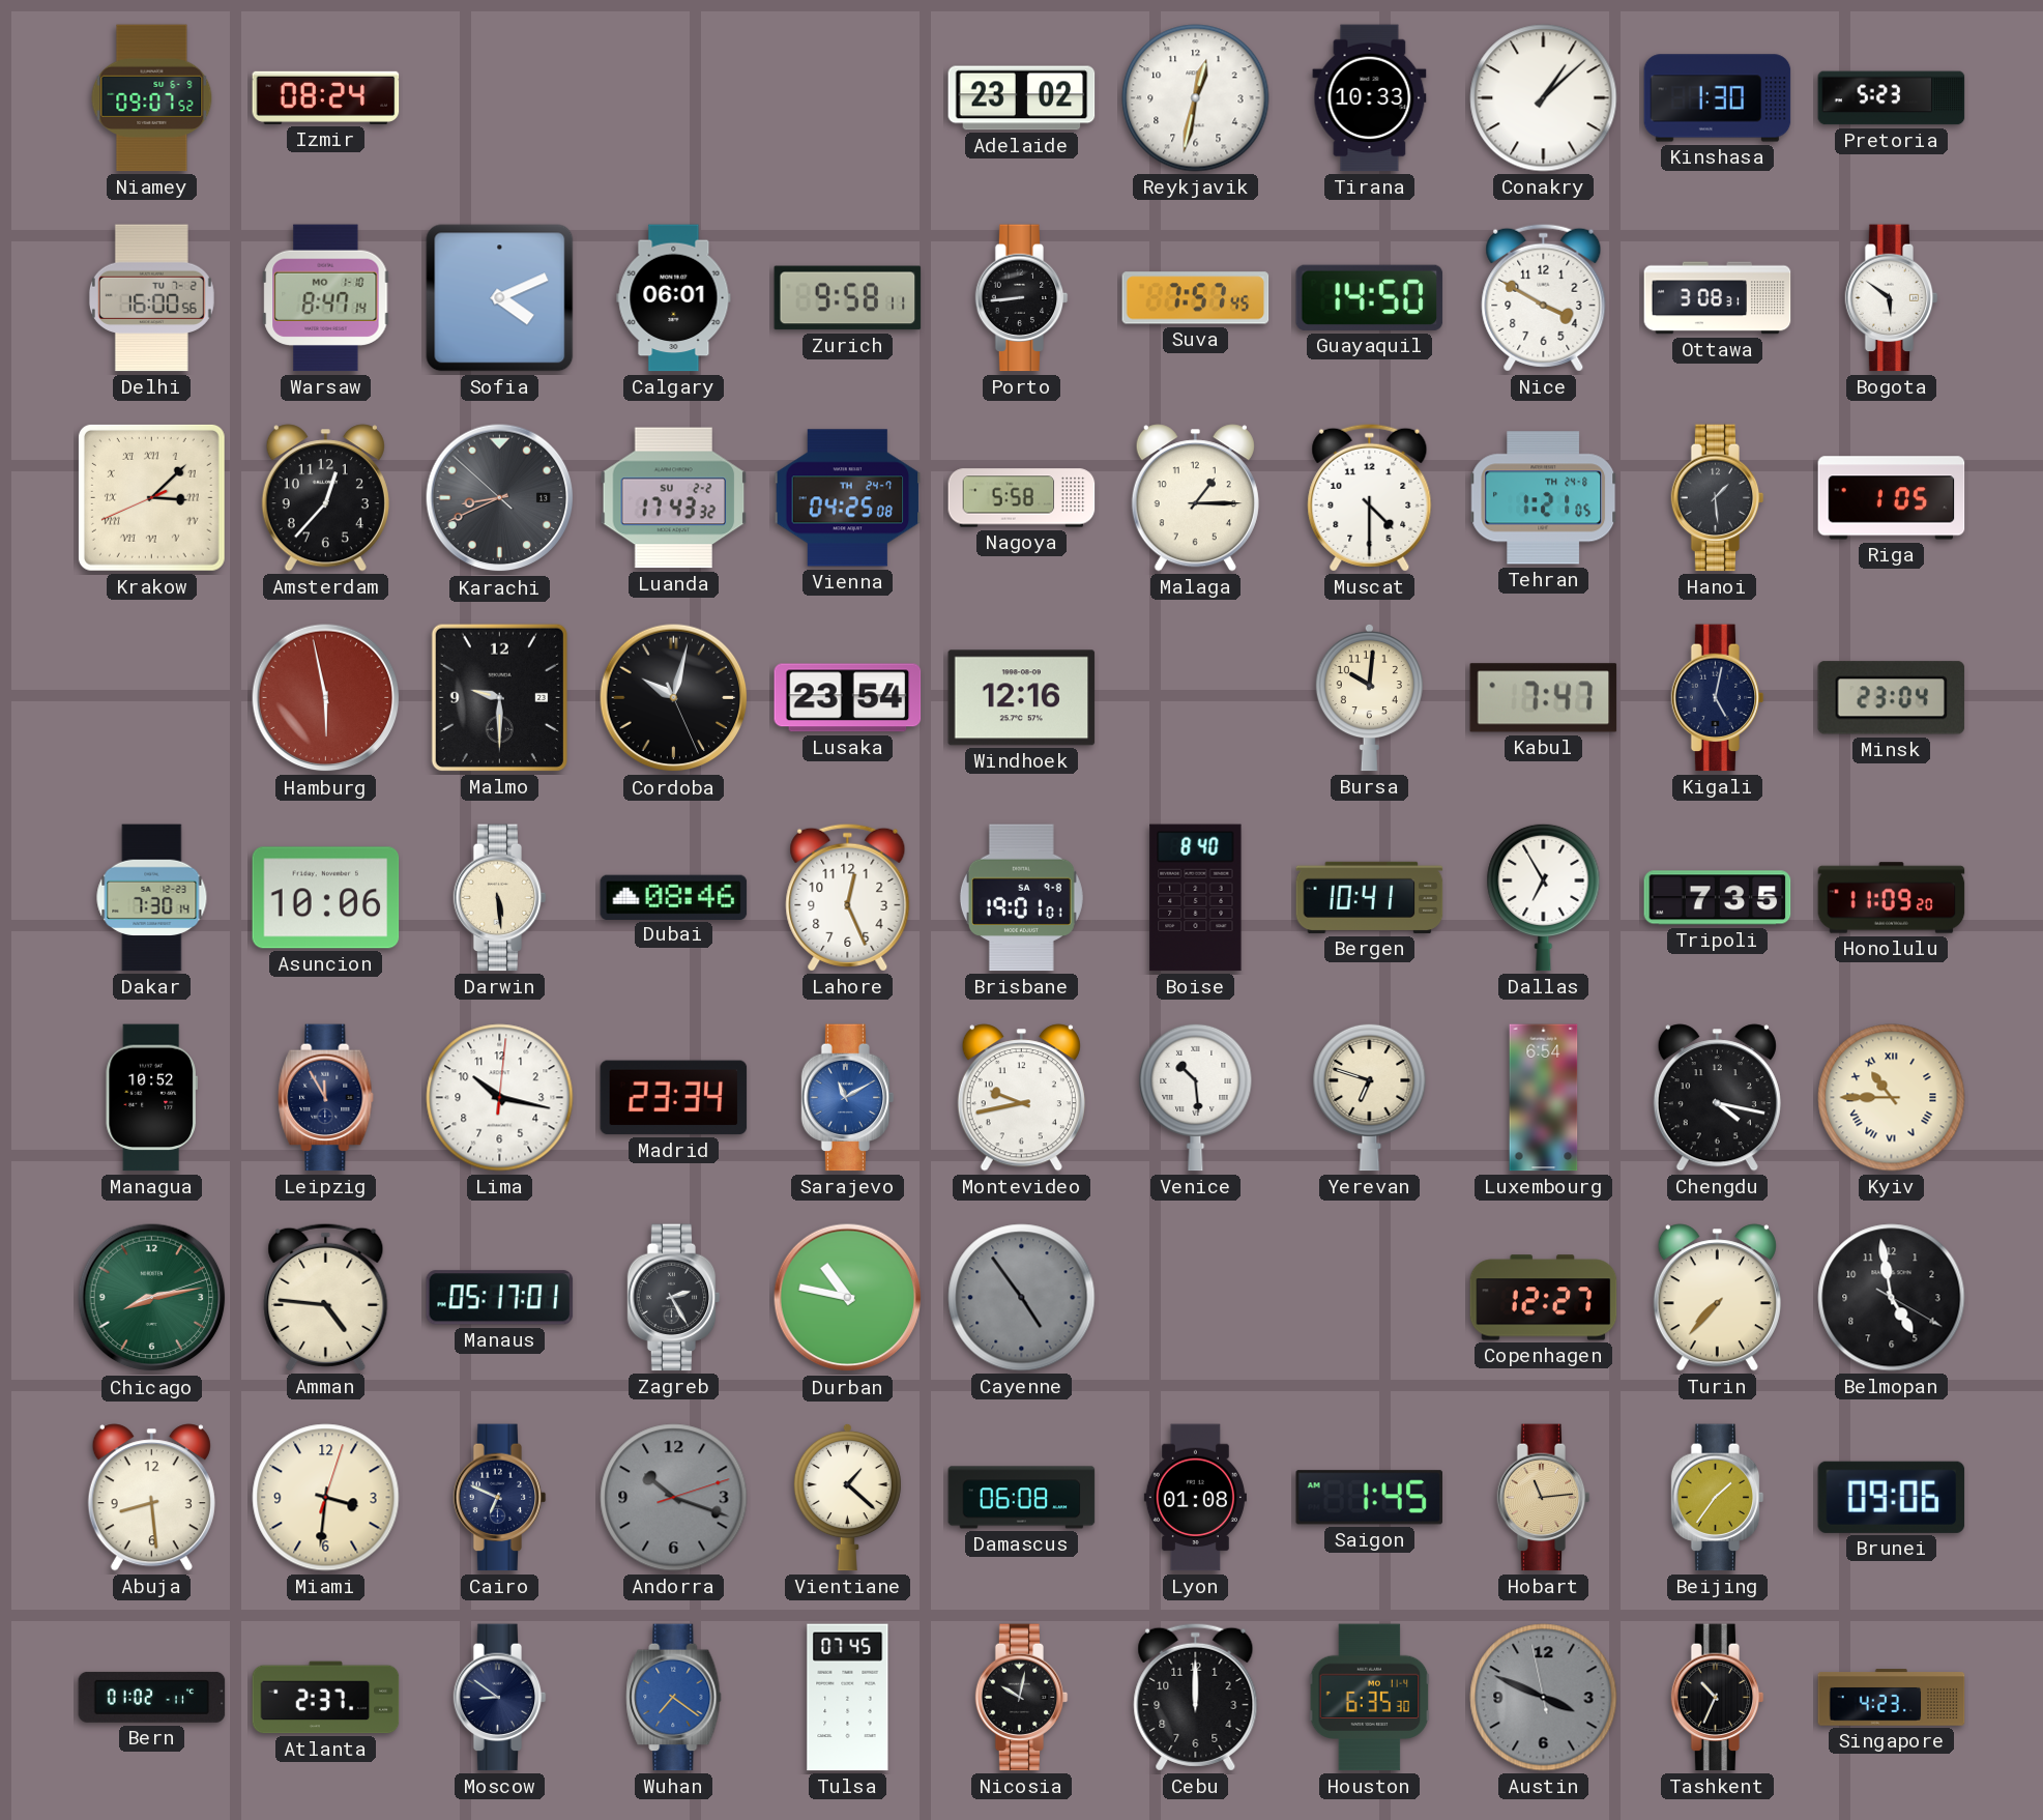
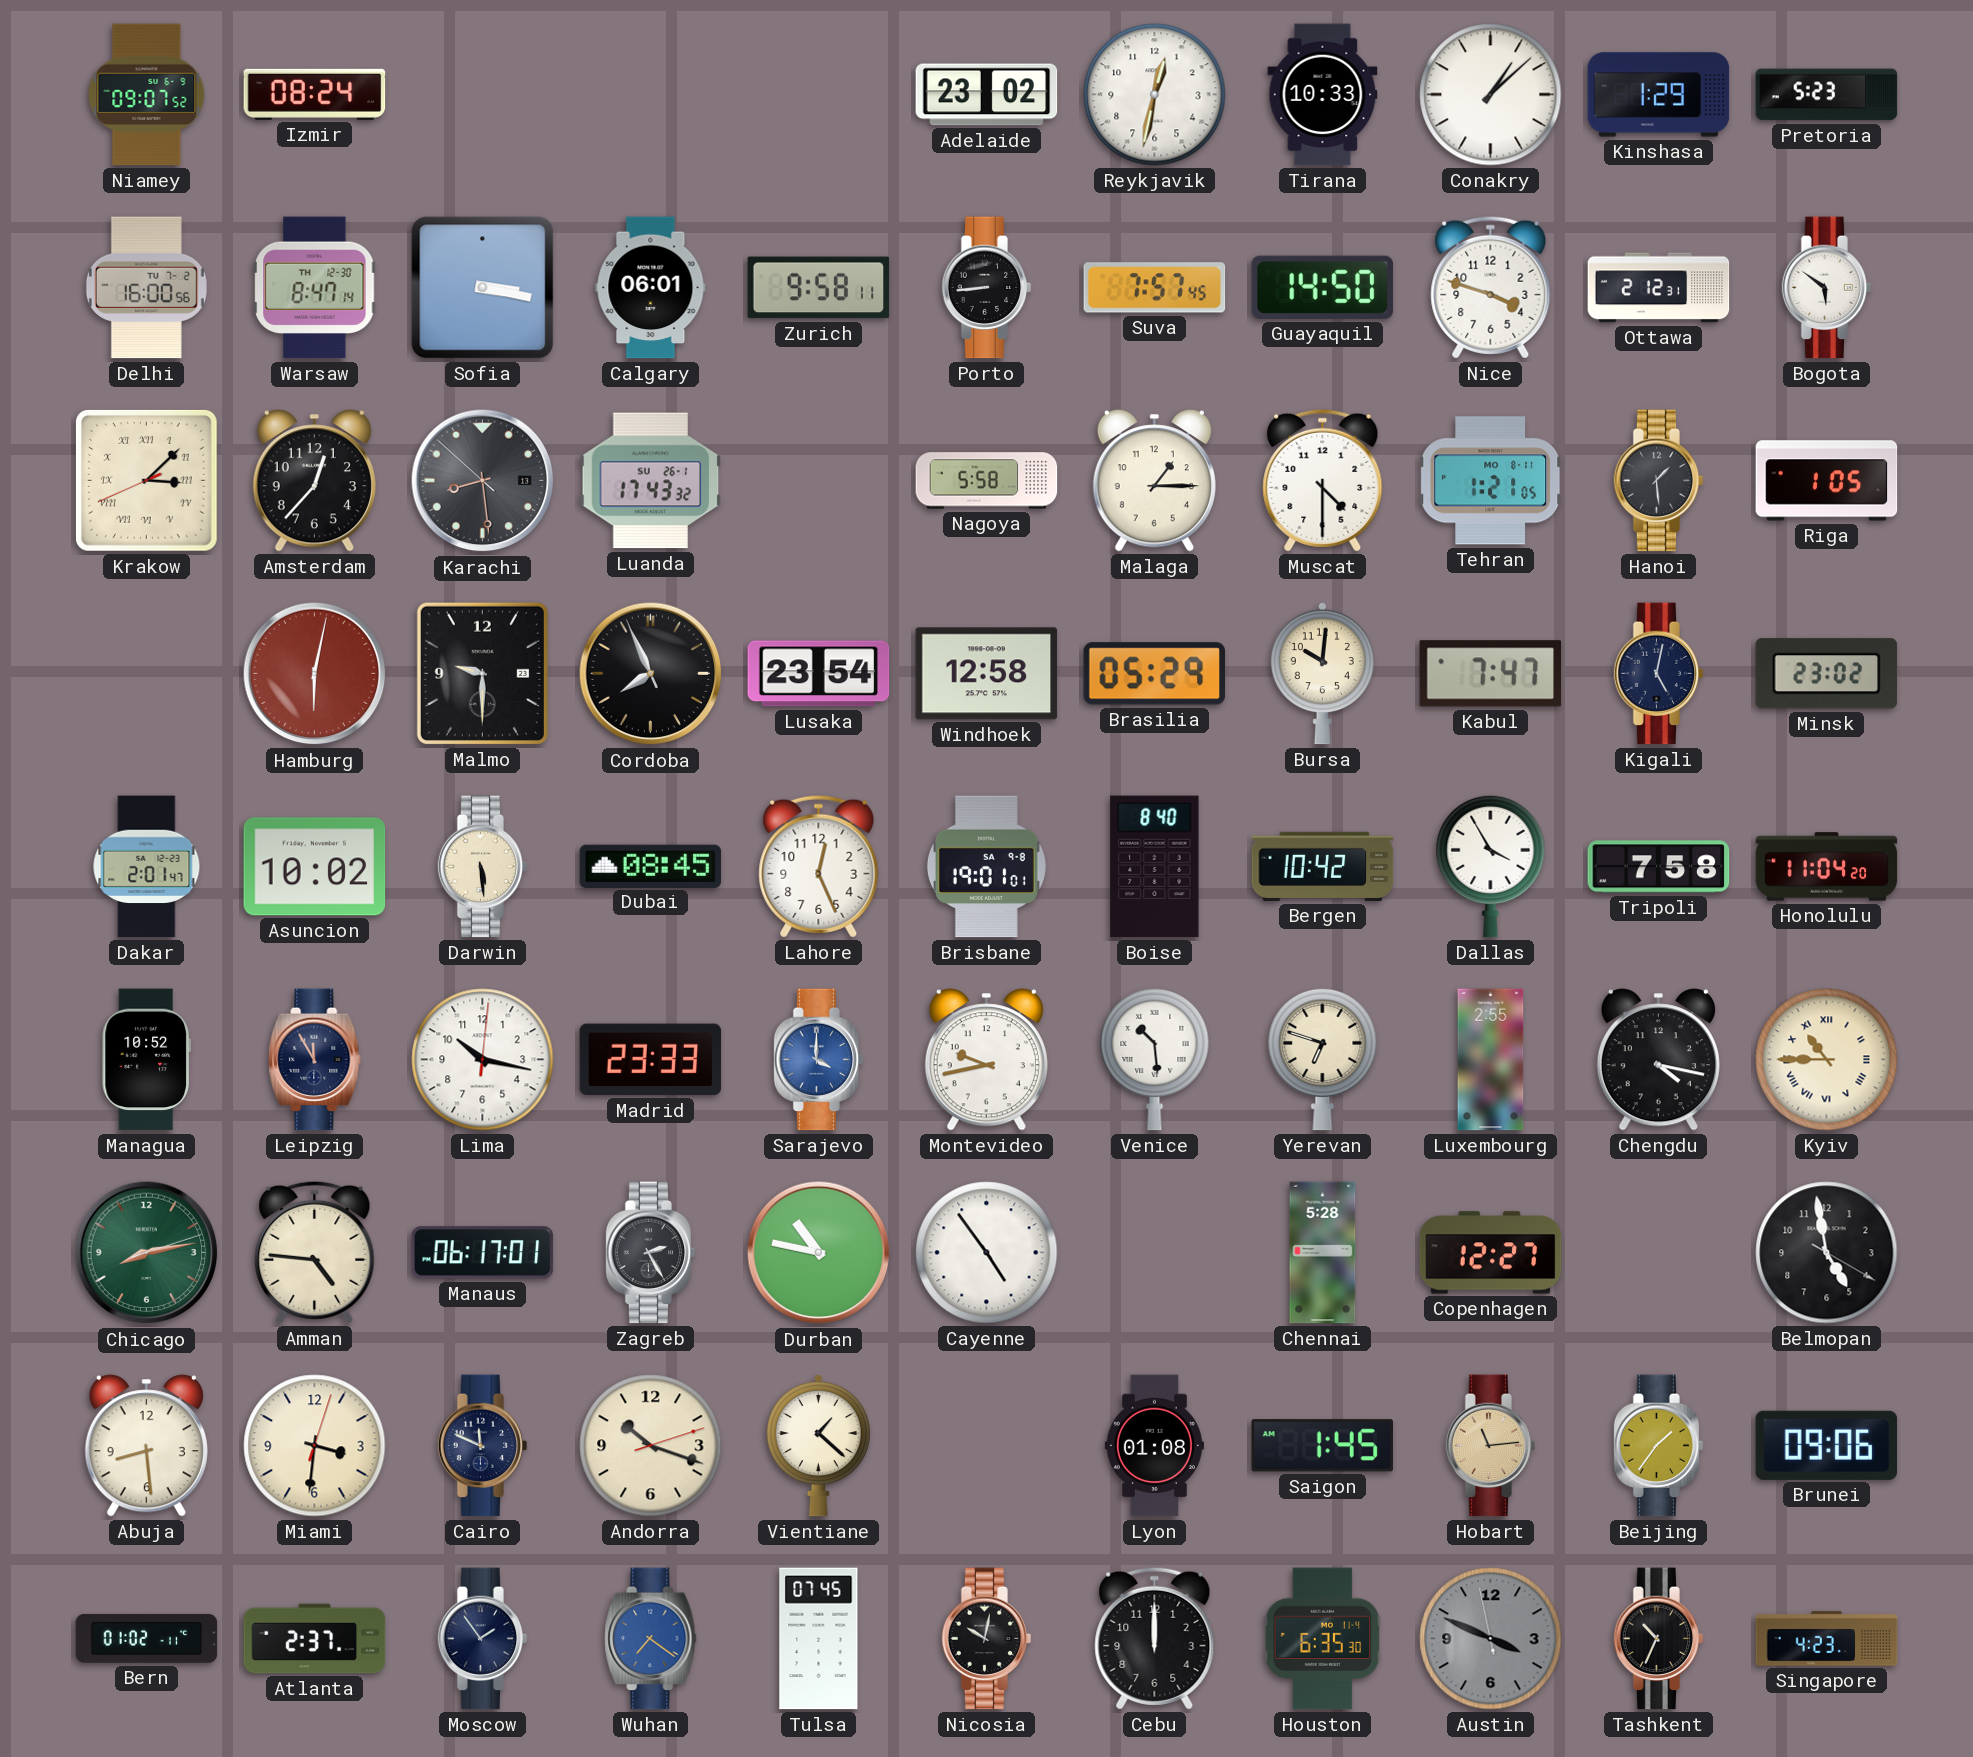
Kinshasa: 1:30 -> 1:29
Warsaw date: MO 1-10 -> TH 12-30
Sofia: 4:11 -> 3:17
Nice: 3:50 -> 3:48
Ottawa: 3:08 -> 2:12
Karachi: 8:40 -> 8:28
Luanda date: SU 2-2 -> SU 26-1
Vienna: 04:25 -> none
Tehran date: TH 24-8 -> MO 8-11
Hamburg: 5:58 -> 6:02
Cordoba: 10:02 -> 7:55
Windhoek: 12:16 -> 12:58
Brasilia: none -> 05:29
Minsk: 23:04 -> 23:02
Dakar: 7:30 -> 2:01
Asuncion: 10:06 -> 10:02
Dubai: 08:46 -> 08:45
Bergen: 10:41 -> 10:42
Dallas: 6:55 -> 3:55
Tripoli: 7:35 -> 7:58
Honolulu: 11:09 -> 11:04
Madrid: 23:34 -> 23:33
Sarajevo: 11:10 -> 4:00
Luxembourg: 6:54 -> 2:55
Manaus: 05:17 -> 06:17
Cayenne dial: grey -> white
Chennai: none -> 5:28
Turin: 7:37 -> none
Cairo: 6:49 -> 11:49
Andorra dial: grey -> cream
Damascus: 06:08 -> none
Moscow: 8:51 -> 1:54
